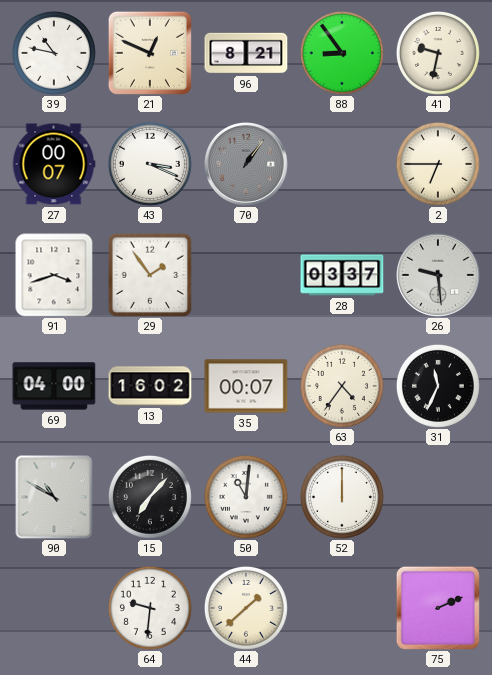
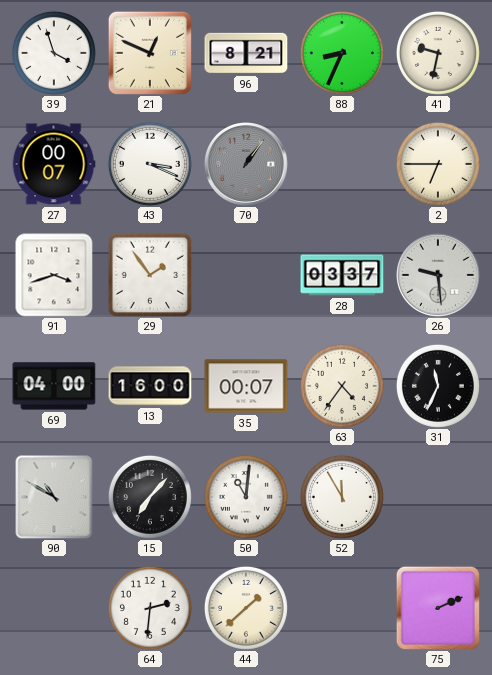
39: 10:47 -> 3:57
88: 8:54 -> 8:34
13: 16:02 -> 16:00
52: 12:00 -> 11:55
64: 9:31 -> 2:31
